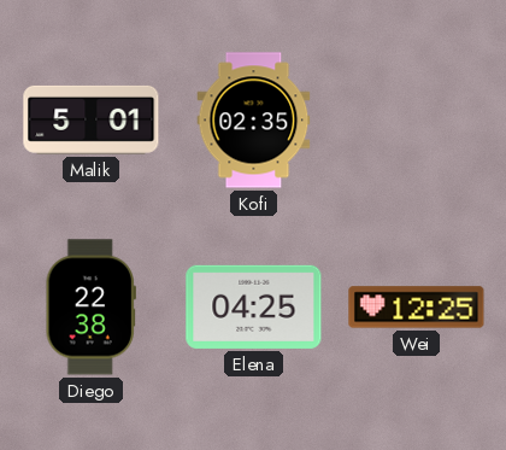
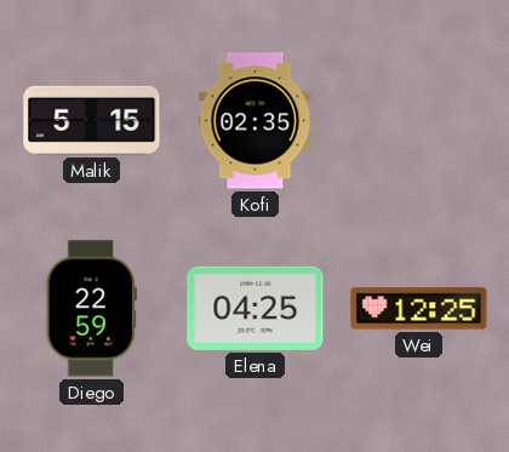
Malik: 5:01 -> 5:15
Diego: 22:38 -> 22:59
